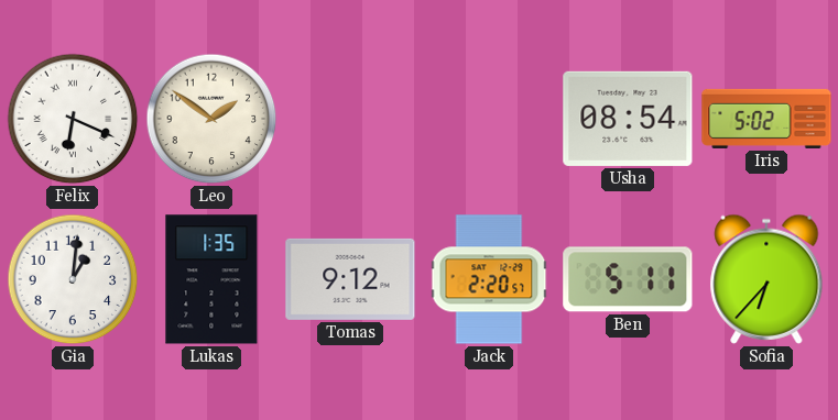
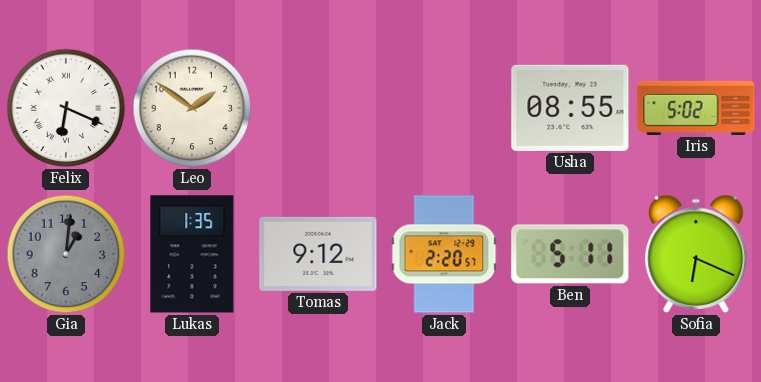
Usha: 08:54 -> 08:55
Gia dial: white -> grey
Sofia: 6:37 -> 6:19
